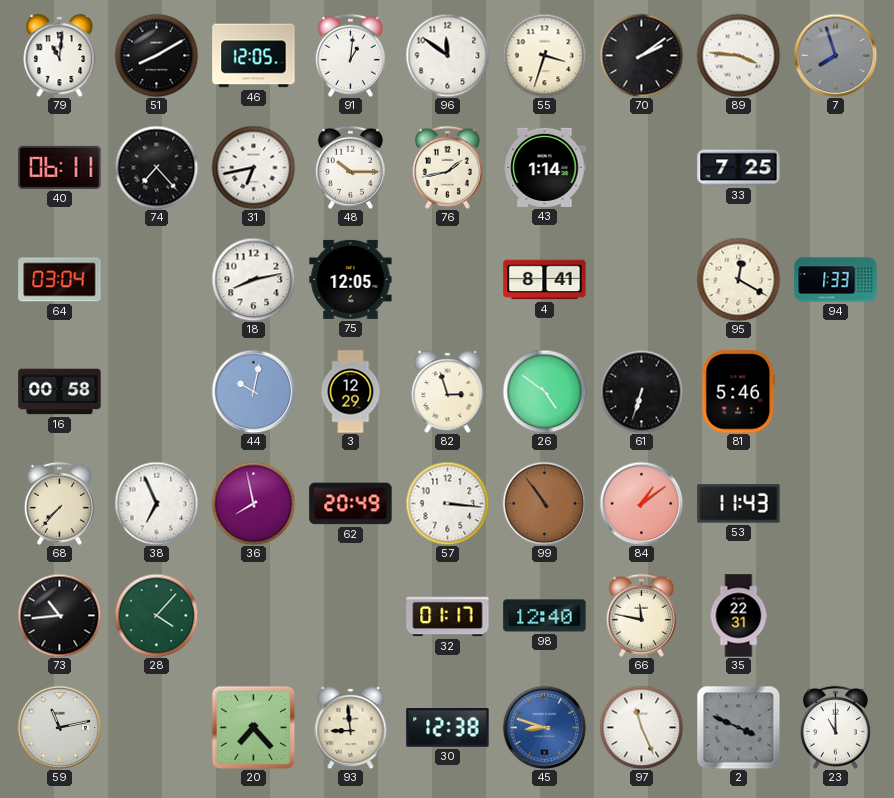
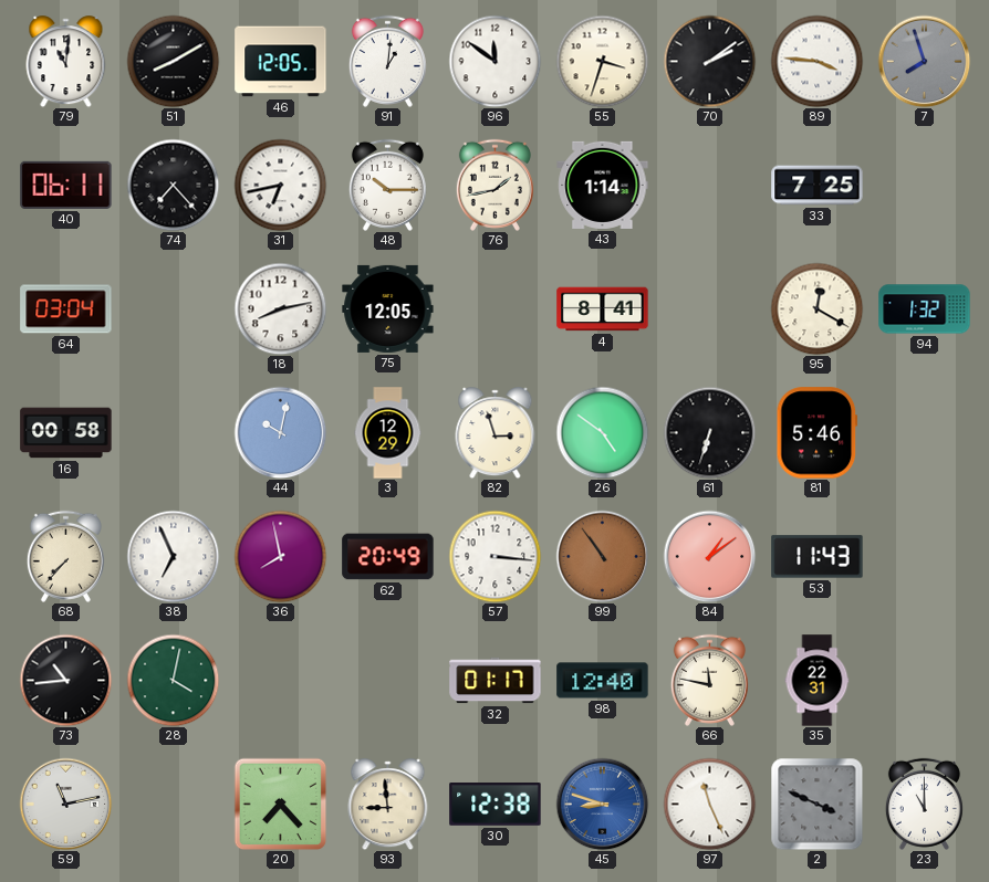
94: 1:33 -> 1:32
28: 4:07 -> 4:02
